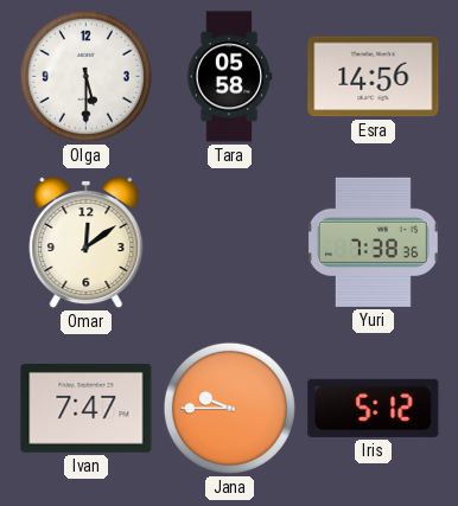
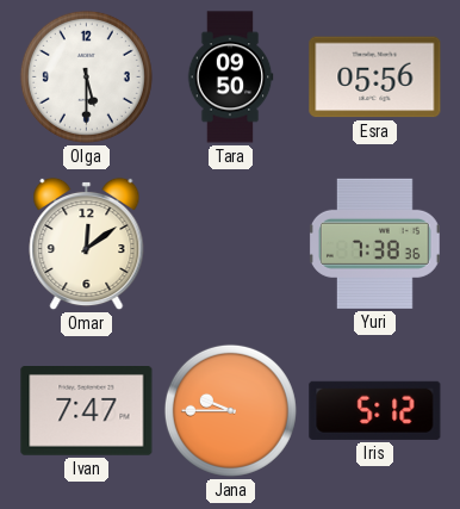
Tara: 05:58 -> 09:50
Esra: 14:56 -> 05:56
